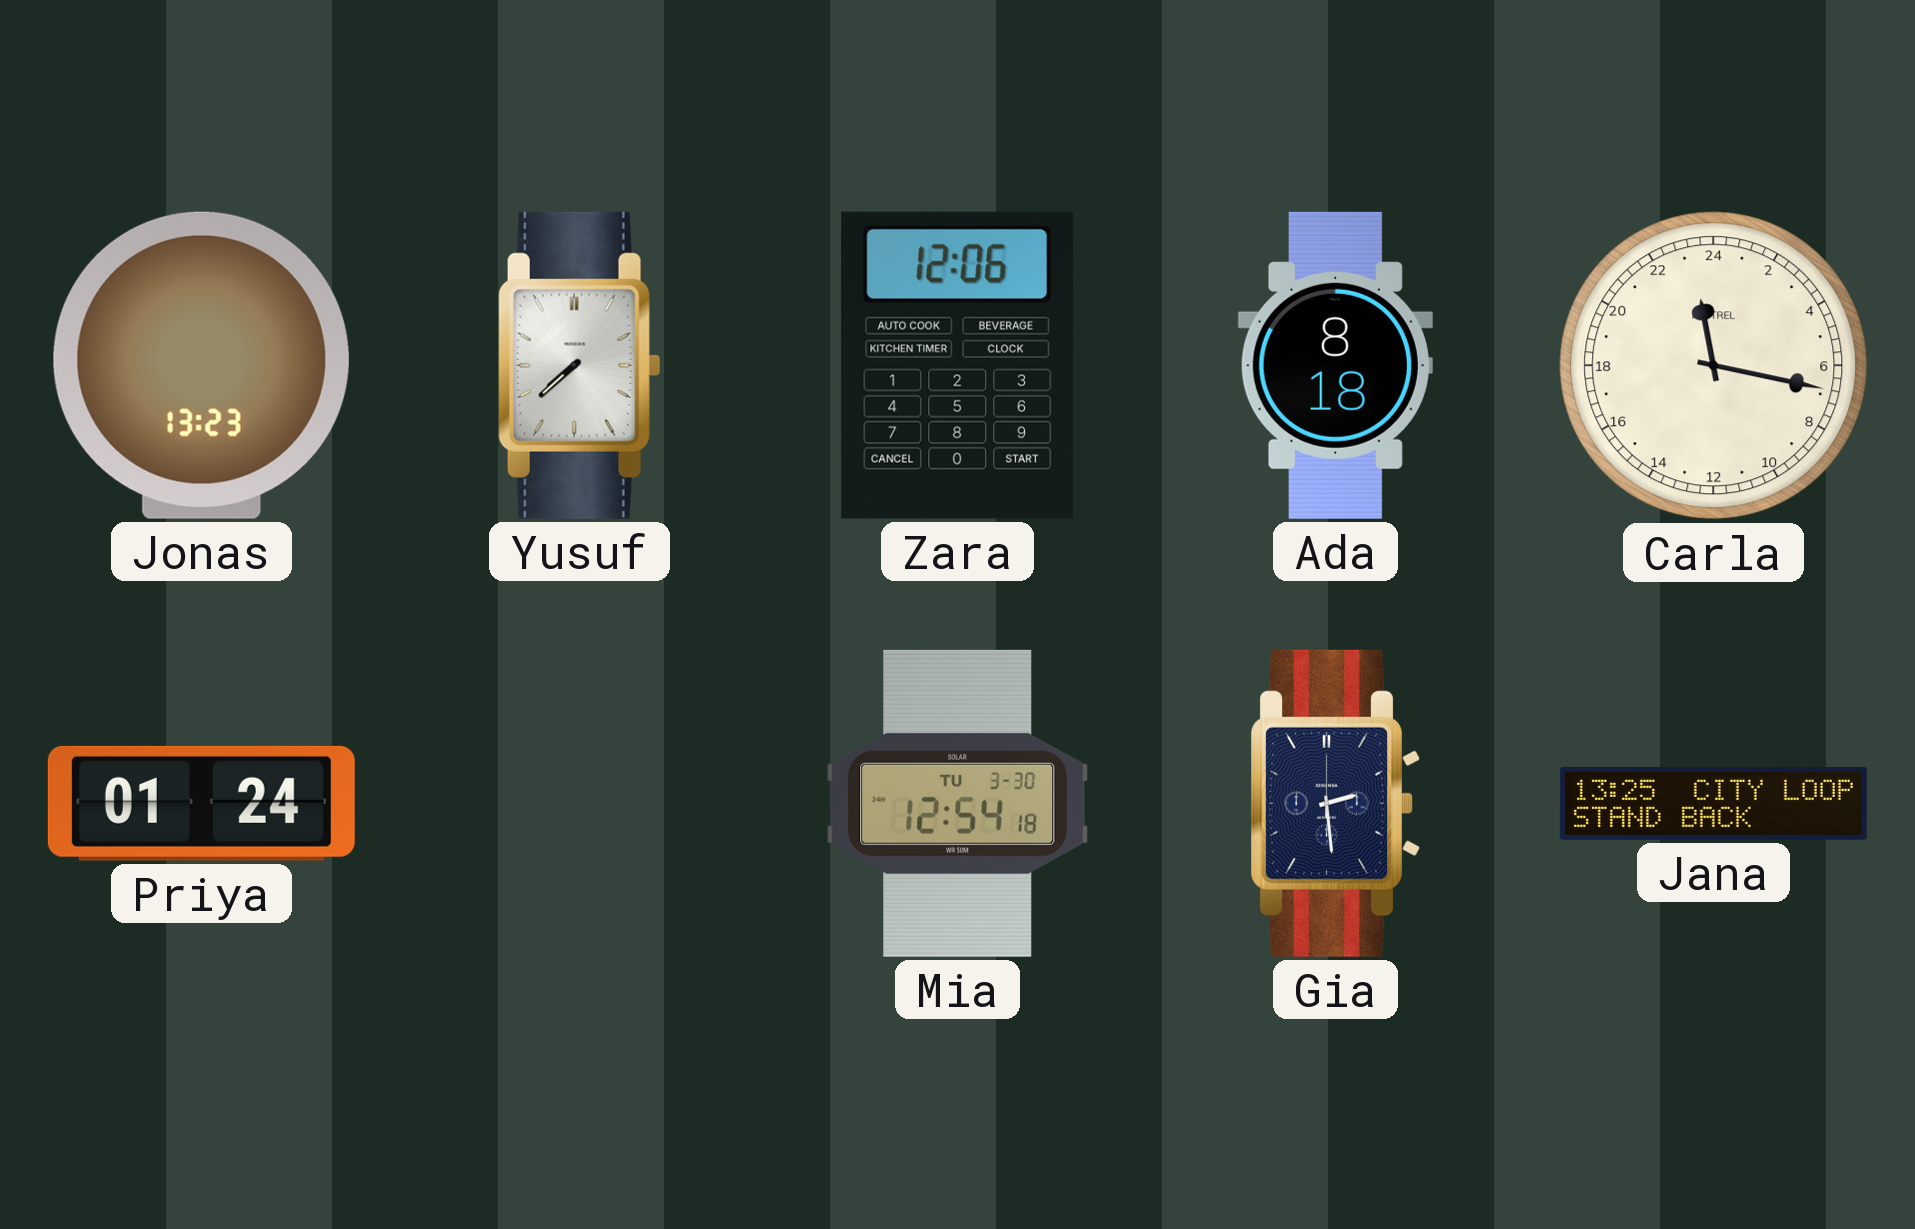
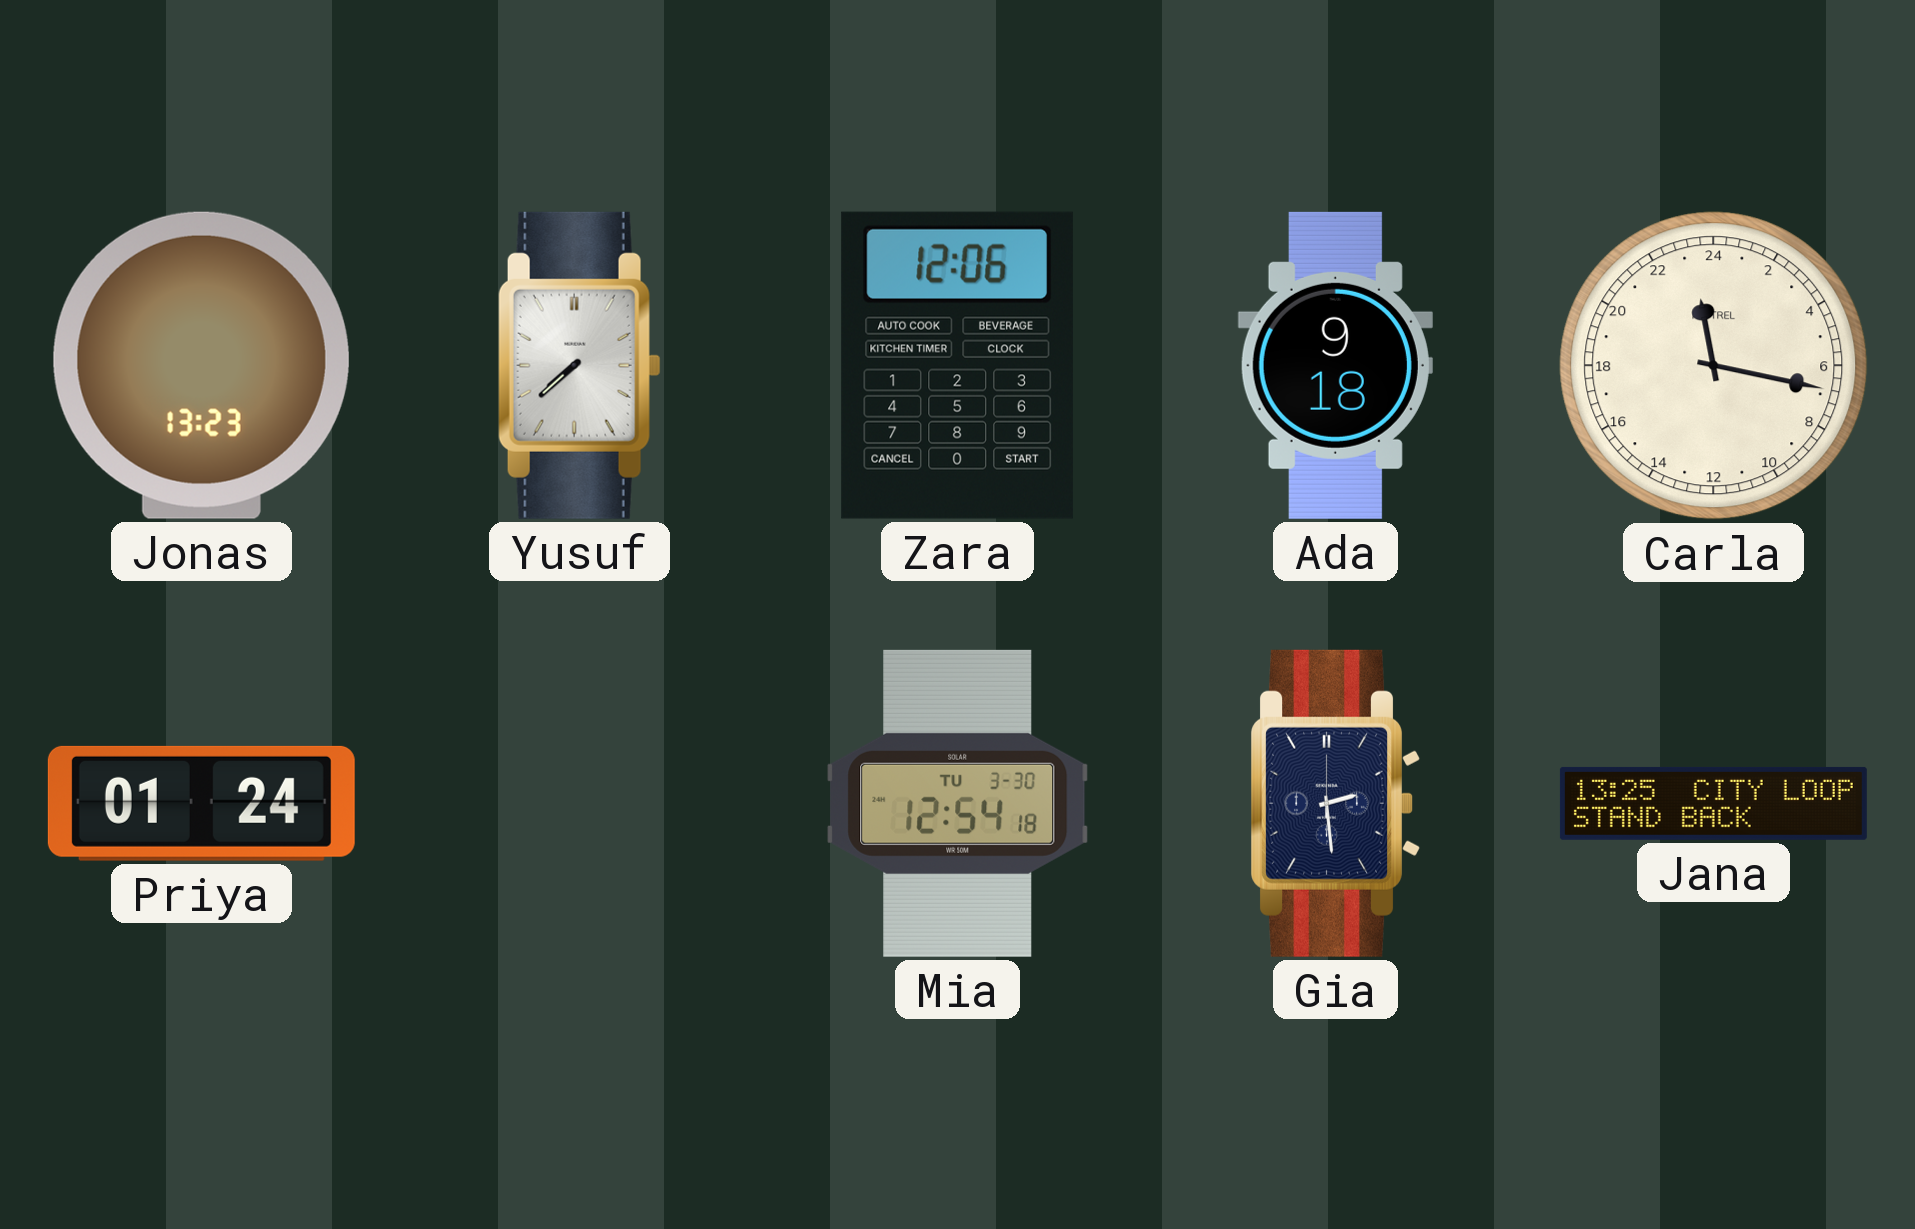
Ada: 8:18 -> 9:18
